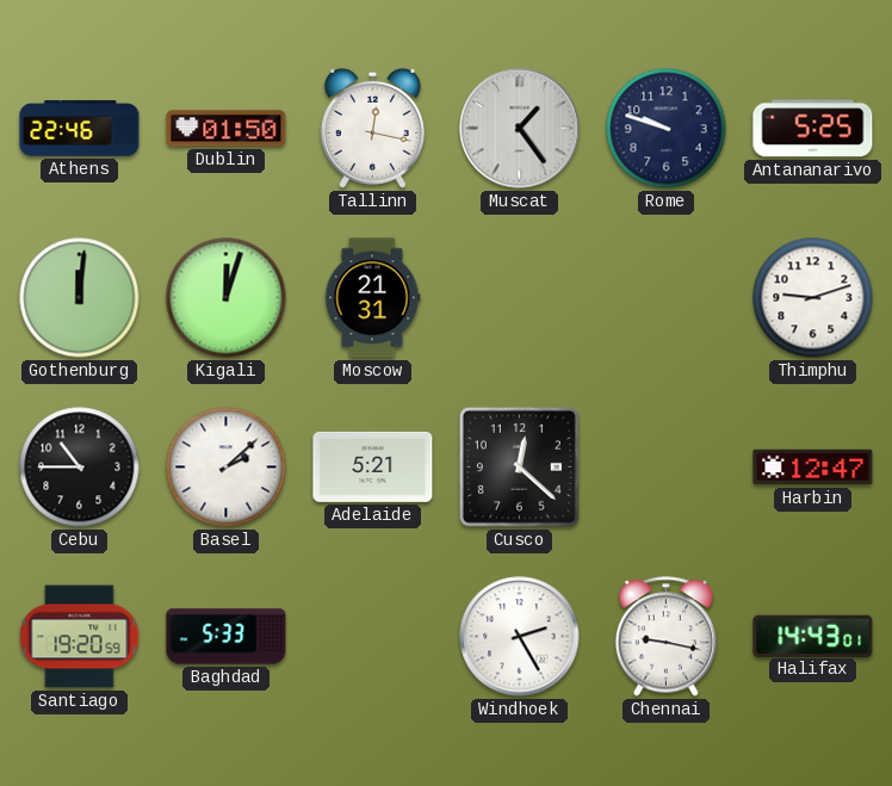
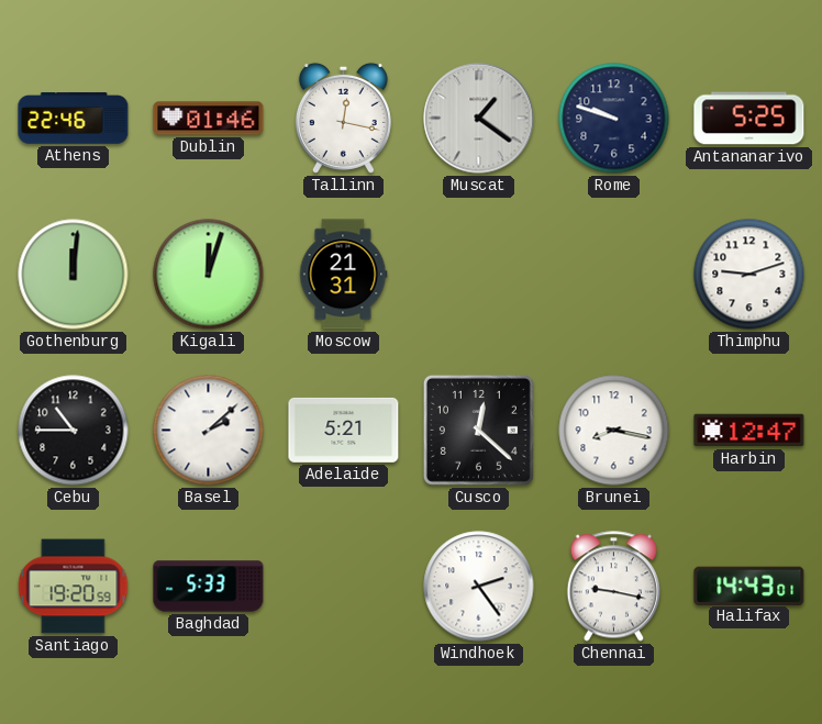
Dublin: 01:50 -> 01:46
Muscat: 1:24 -> 1:21
Brunei: none -> 8:17
Windhoek: 2:25 -> 2:24
